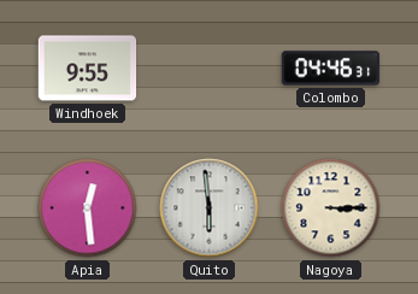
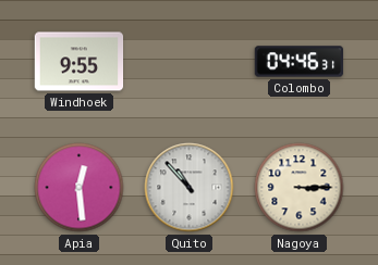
Quito: 5:59 -> 10:53
